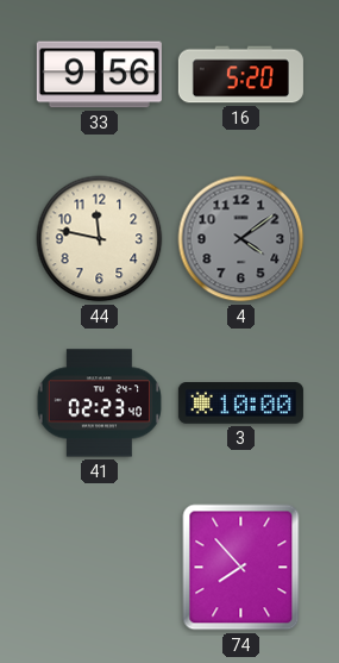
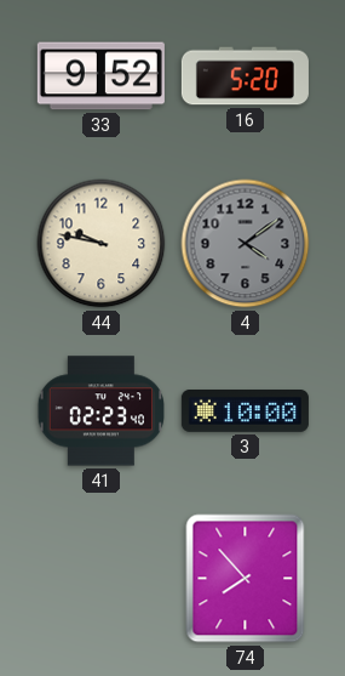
33: 9:56 -> 9:52
44: 11:47 -> 9:47
